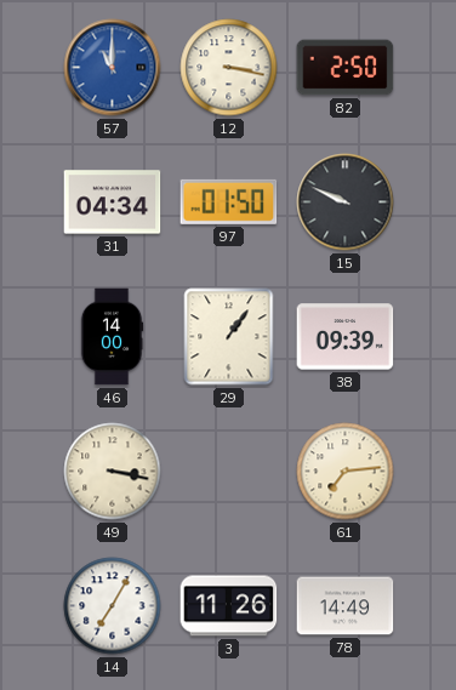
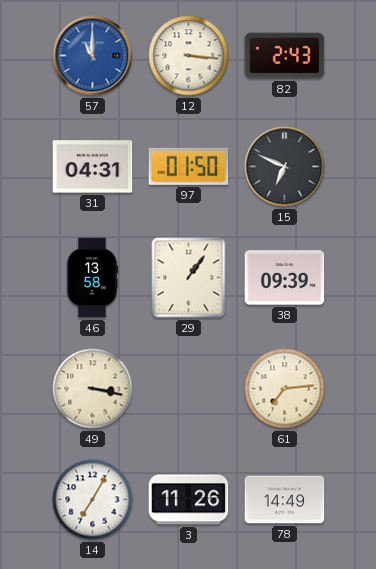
12: 3:17 -> 3:16
82: 2:50 -> 2:43
31: 04:34 -> 04:31
15: 9:49 -> 6:49
46: 14:00 -> 13:58
